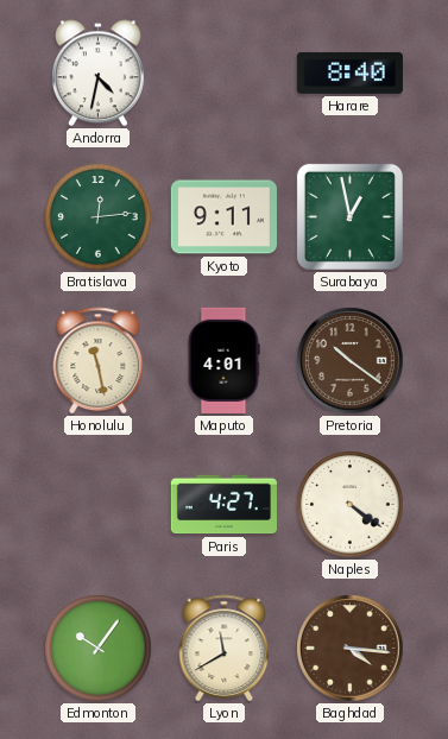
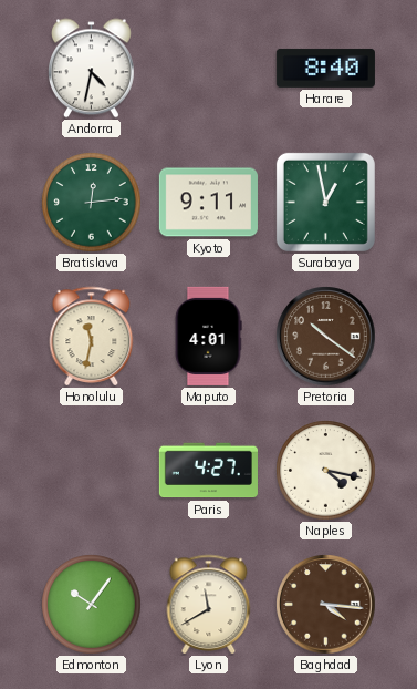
Honolulu: 11:28 -> 11:32
Naples: 4:21 -> 4:17
